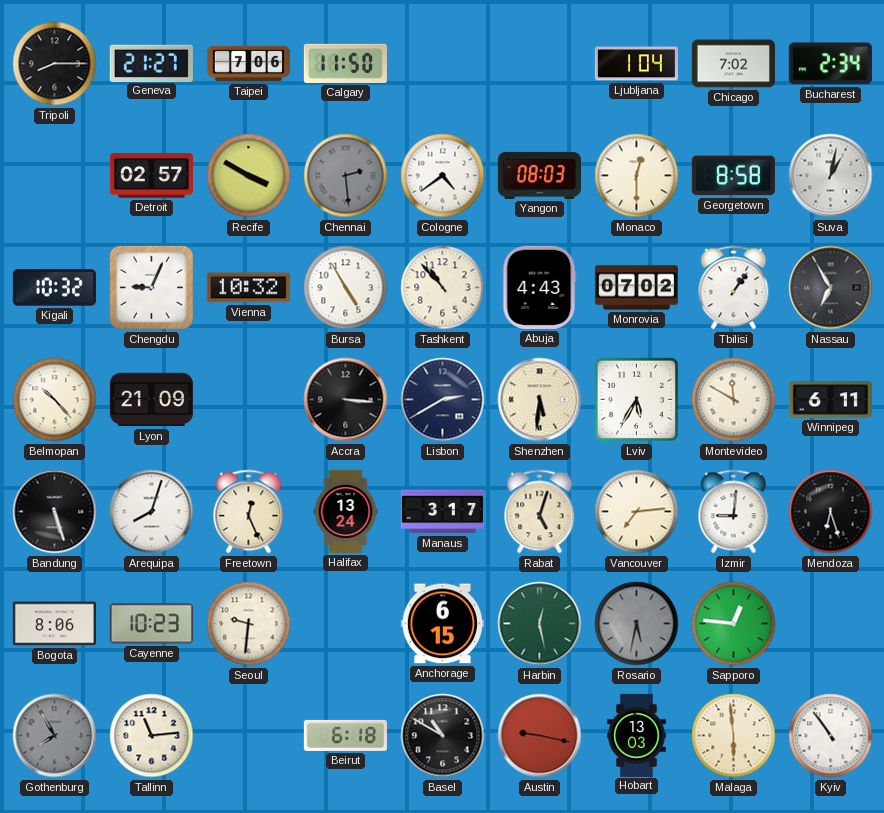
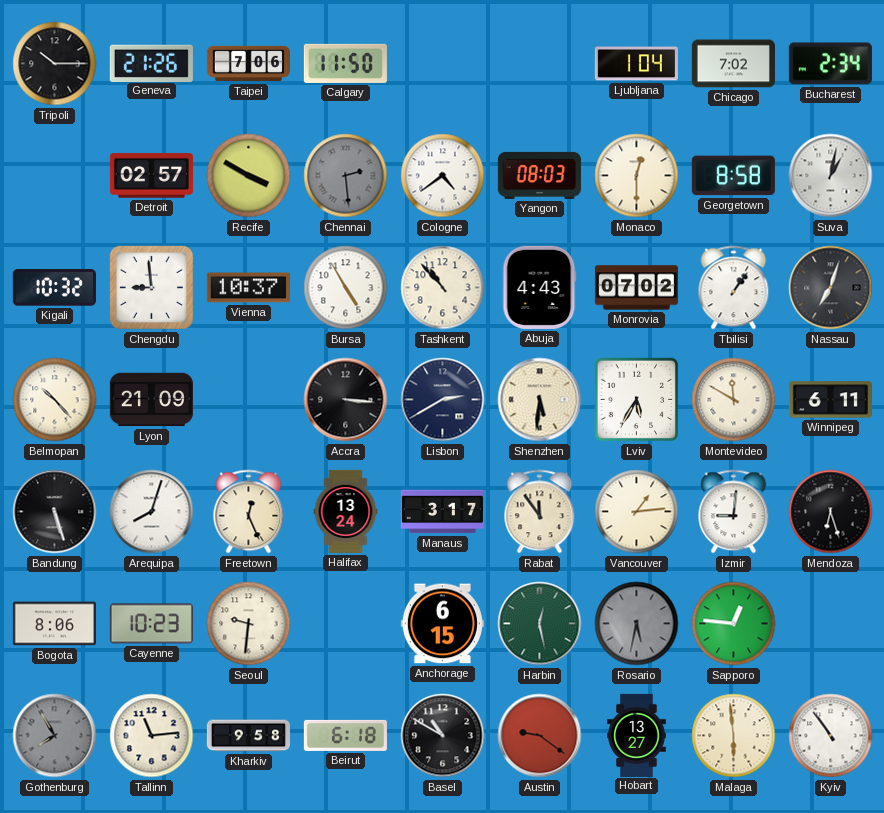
Tripoli: 8:15 -> 10:15
Geneva: 21:27 -> 21:26
Chengdu: 9:04 -> 8:59
Vienna: 10:32 -> 10:37
Nassau: 6:55 -> 7:03
Rabat: 5:03 -> 11:54
Vancouver: 7:14 -> 1:14
Kharkiv: none -> 9:58
Austin: 9:17 -> 9:21
Hobart: 13:03 -> 13:27
